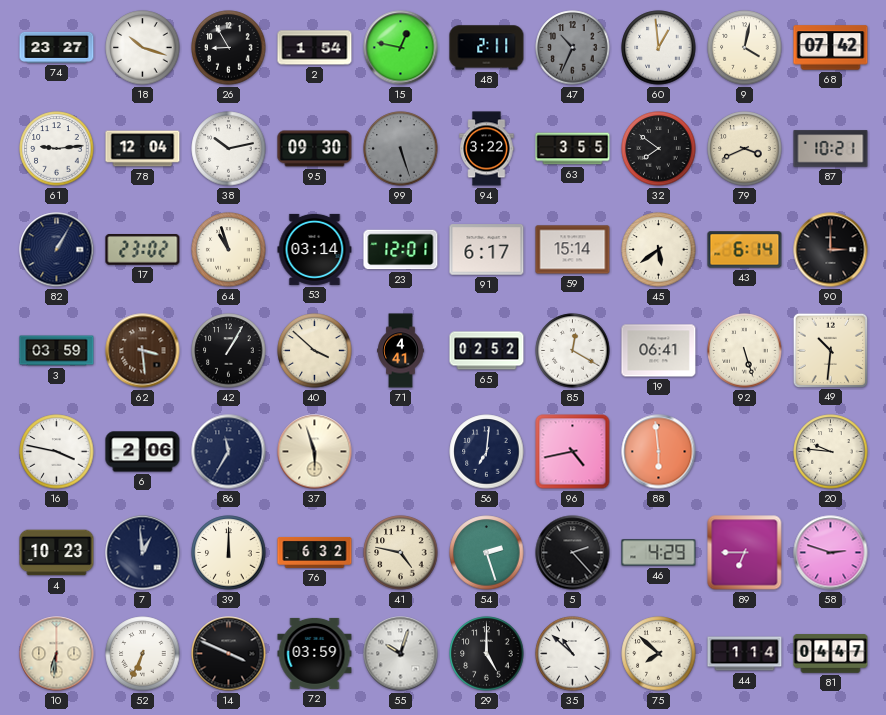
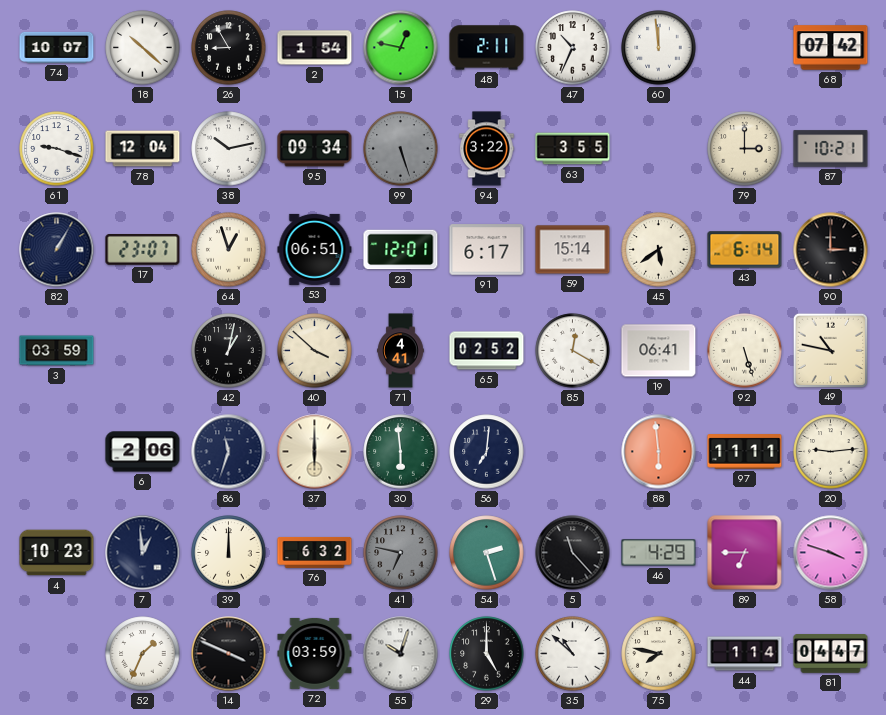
74: 23:27 -> 10:07
18: 10:18 -> 10:22
47 dial: grey -> white
60: 12:59 -> 11:59
9: 4:02 -> none
61: 9:14 -> 9:18
95: 09:30 -> 09:34
32: 7:51 -> none
79: 3:41 -> 3:00
17: 23:02 -> 23:07
64: 10:57 -> 12:57
53: 03:14 -> 06:51
62: 3:29 -> none
42: 1:05 -> 1:02
49: 10:31 -> 10:47
16: 3:47 -> none
86: 11:35 -> 11:33
37: 5:57 -> 6:00
30: none -> 5:59
96: 4:43 -> none
97: none -> 11:11
20: 9:46 -> 9:14
41: 4:47 -> 6:47
41 dial: cream -> grey
5: 2:23 -> 11:23
58: 2:48 -> 3:48
10: 6:31 -> none
52: 6:34 -> 1:34
75: 7:52 -> 7:47
